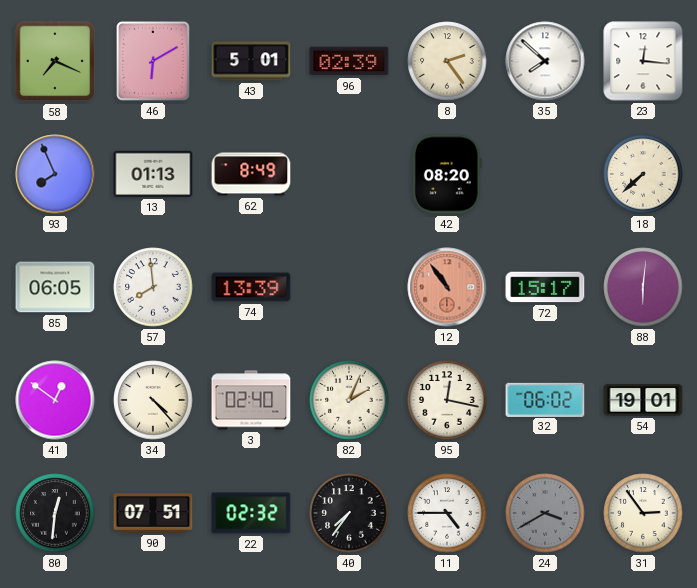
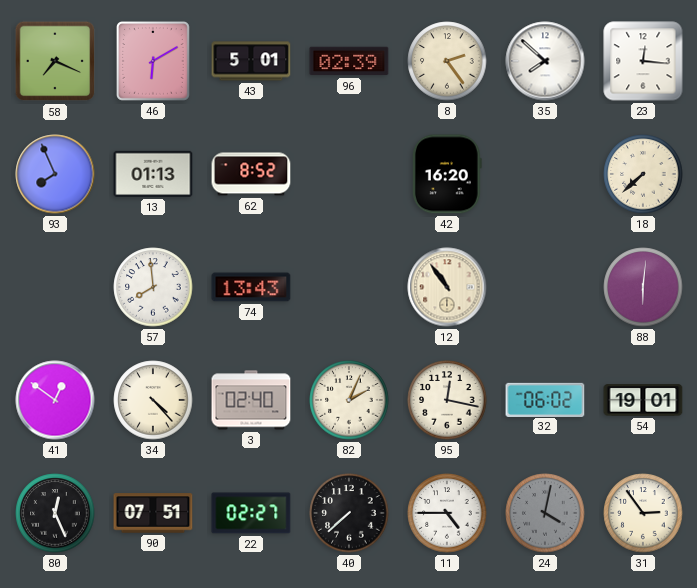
62: 8:49 -> 8:52
42: 08:20 -> 16:20
85: 06:05 -> none
74: 13:39 -> 13:43
12 dial: salmon -> cream
72: 15:17 -> none
80: 12:31 -> 12:26
22: 02:32 -> 02:27
40: 7:36 -> 7:38
24: 3:40 -> 4:02
